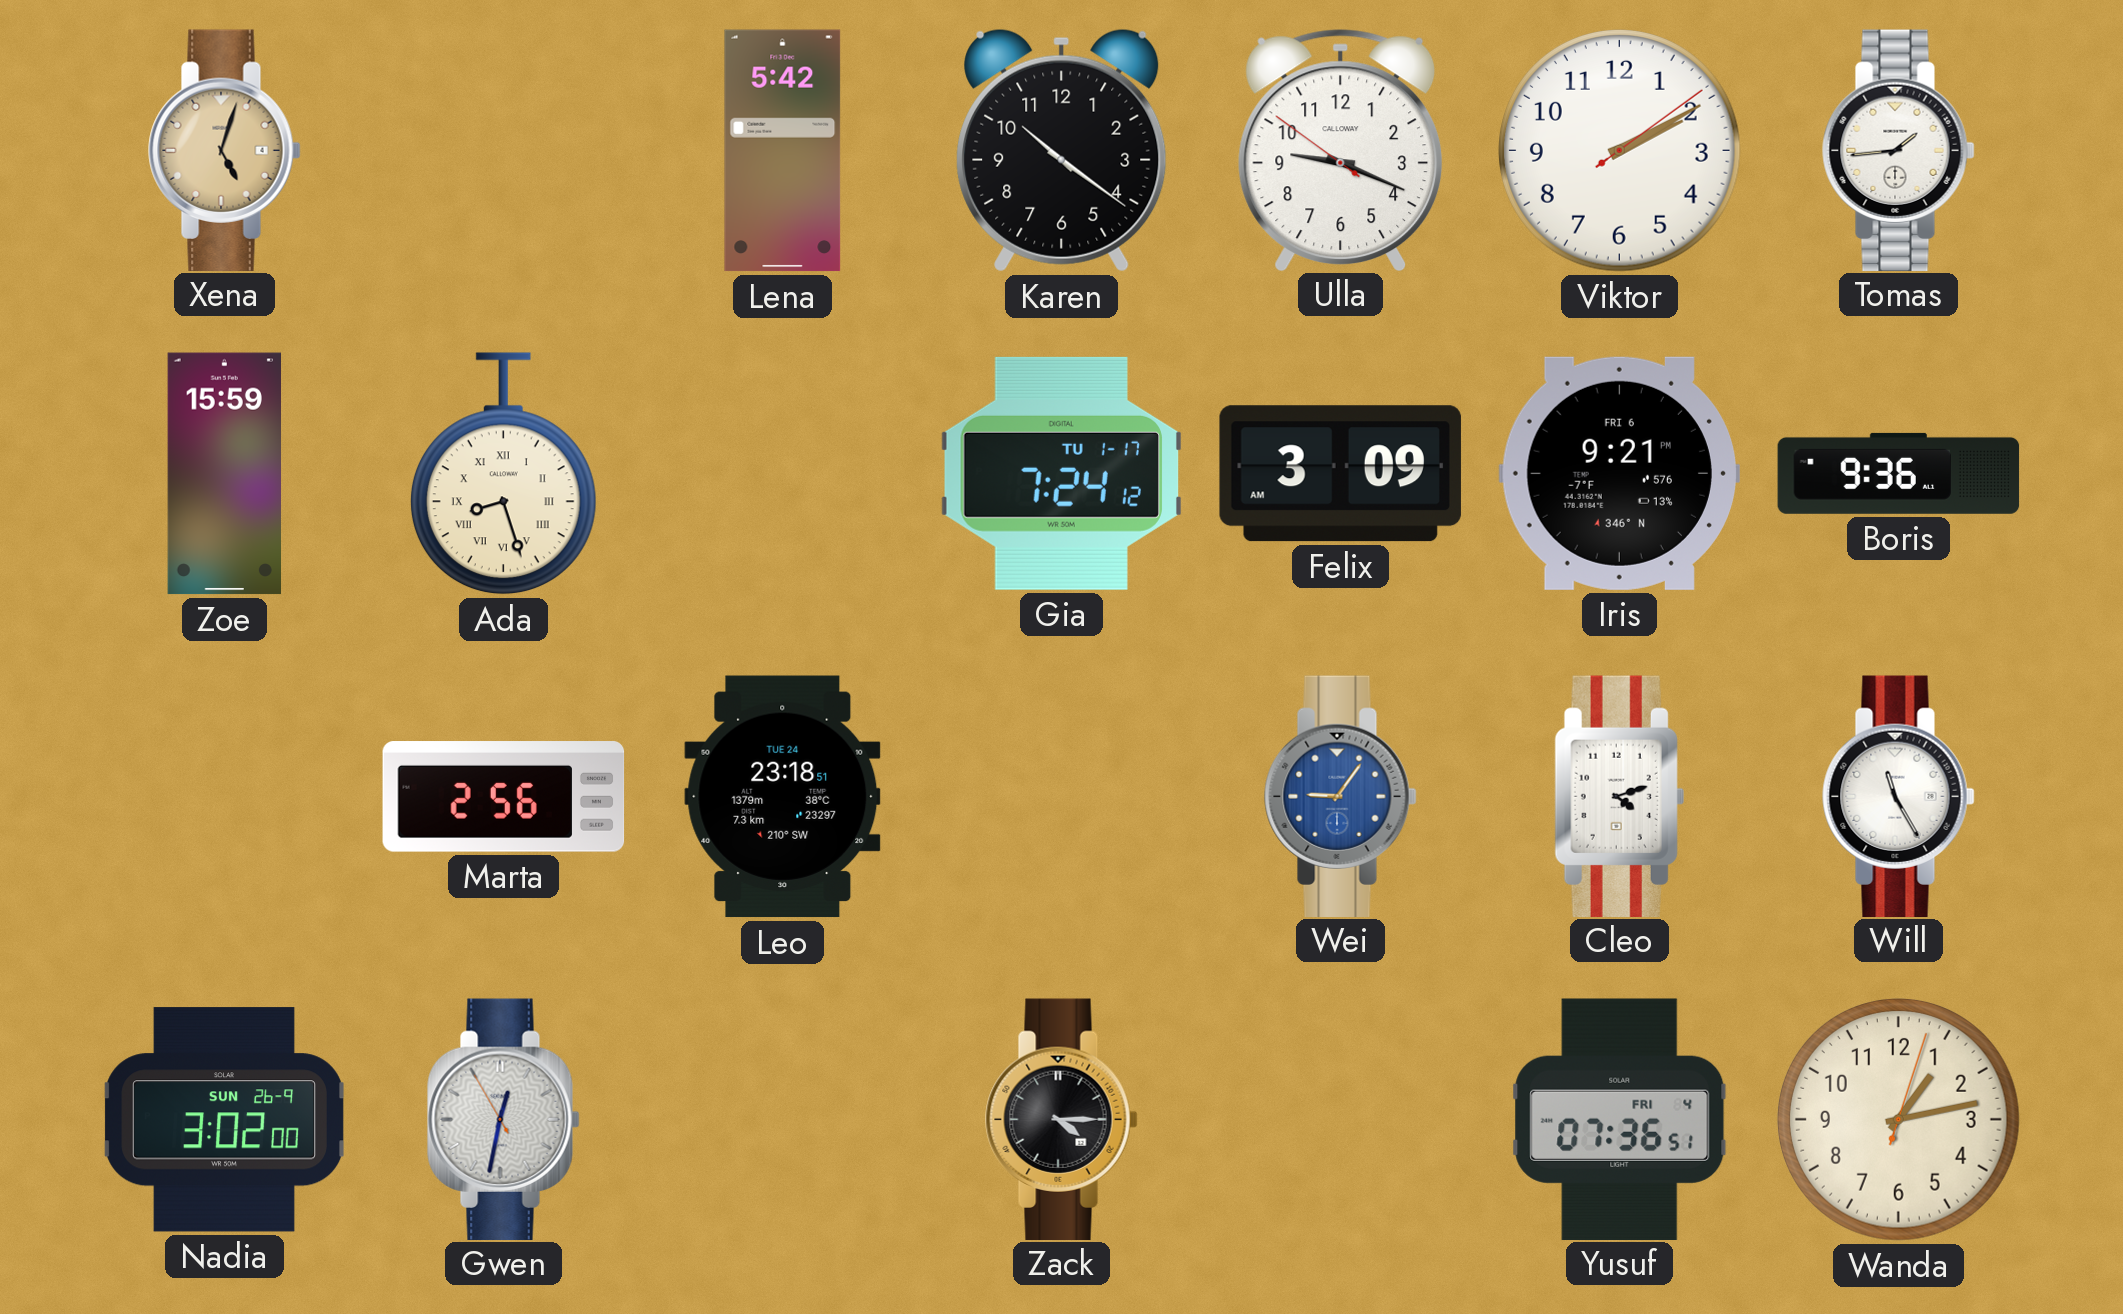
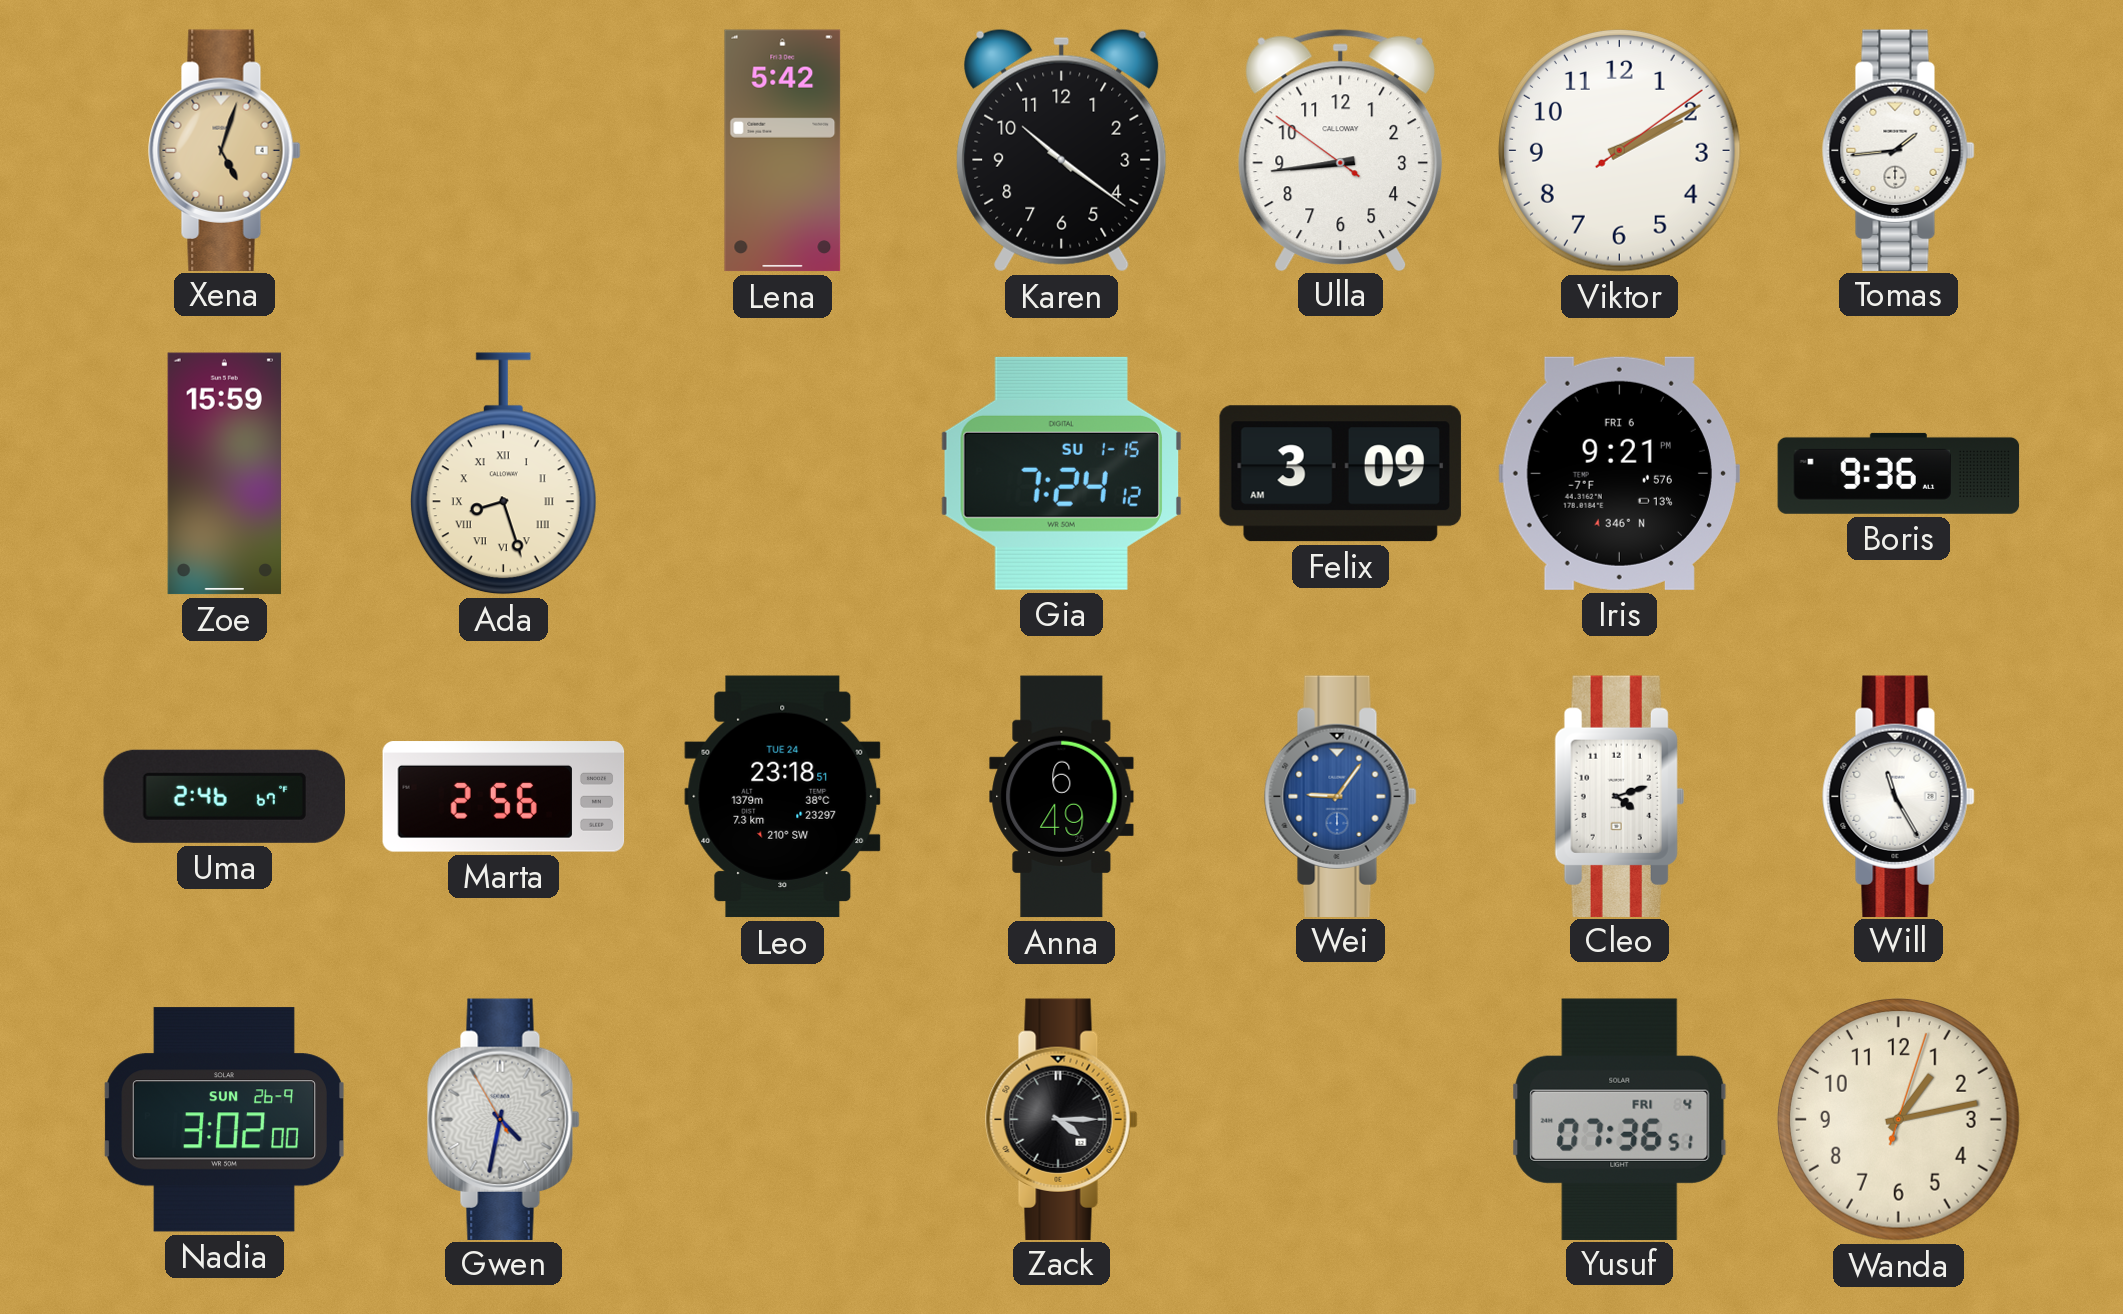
Ulla: 9:18 -> 8:43
Gia date: TU 1-17 -> SU 1-15
Uma: none -> 2:46
Anna: none -> 6:49
Gwen: 12:31 -> 4:31
